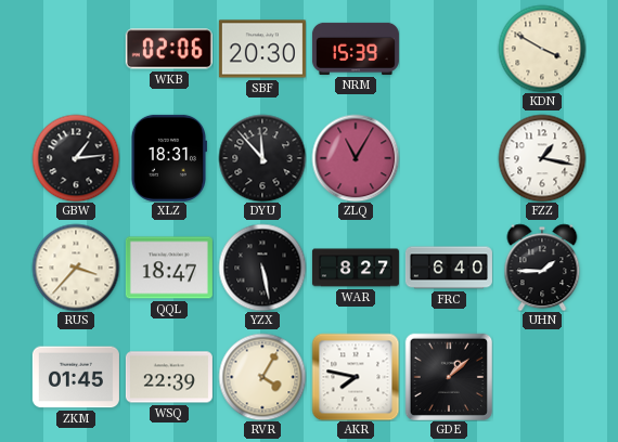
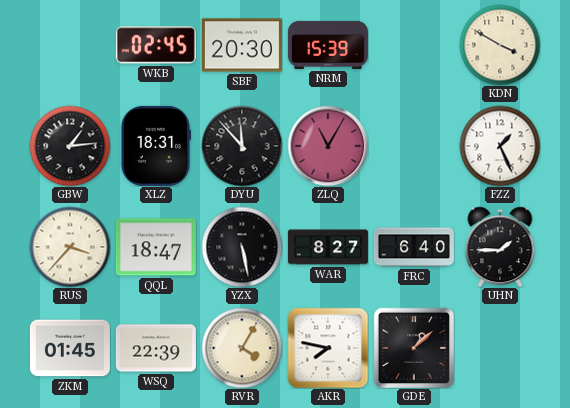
WKB: 02:06 -> 02:45
FZZ: 1:17 -> 1:26
